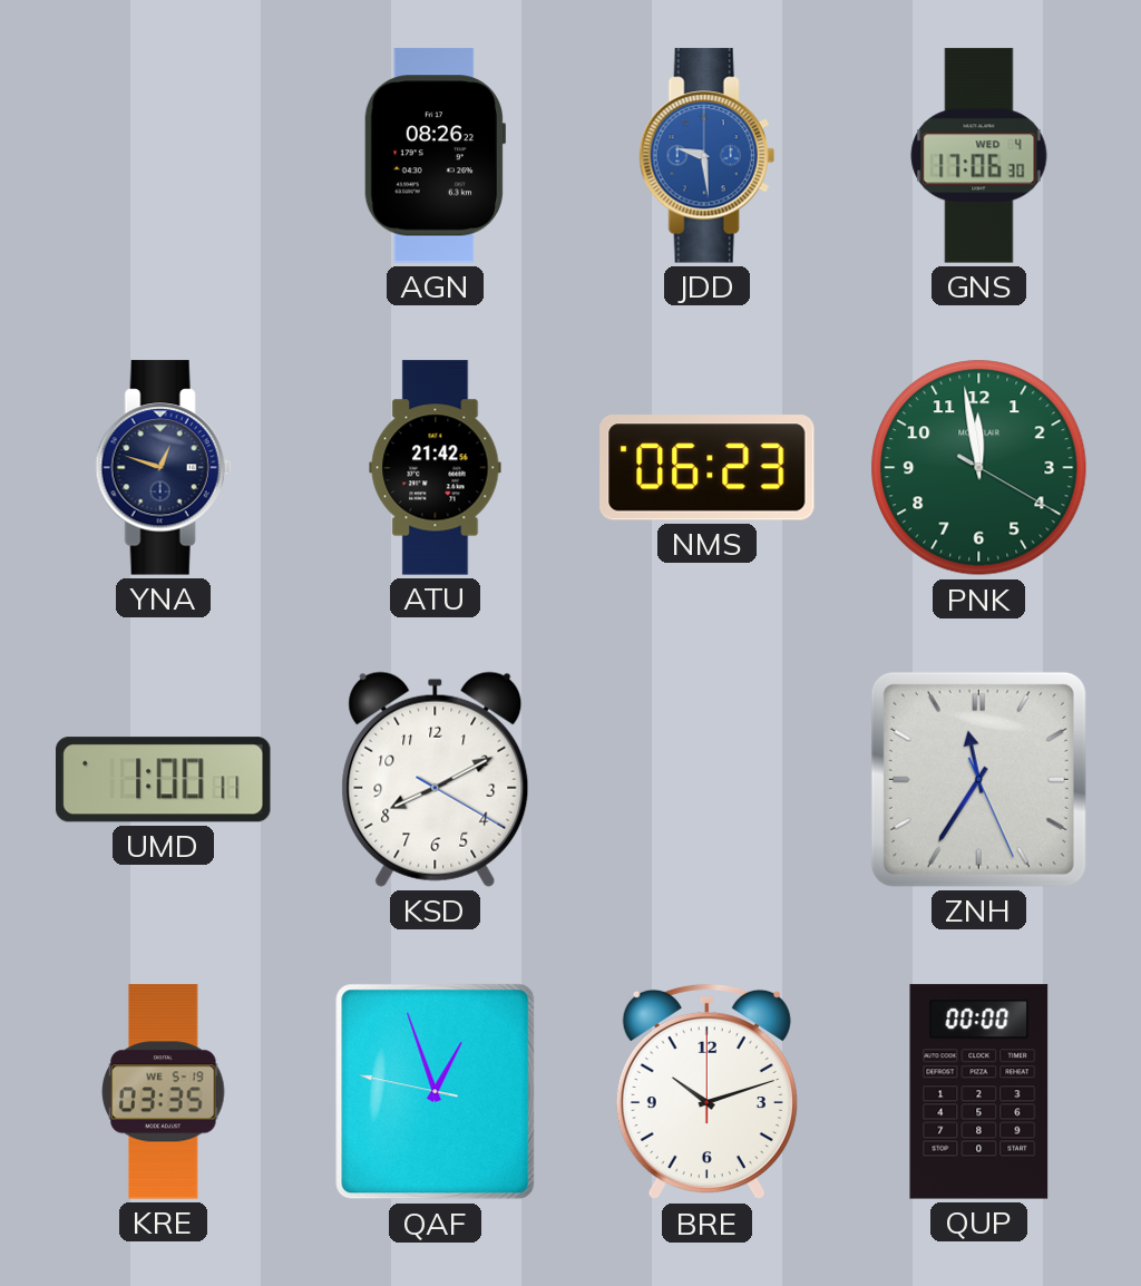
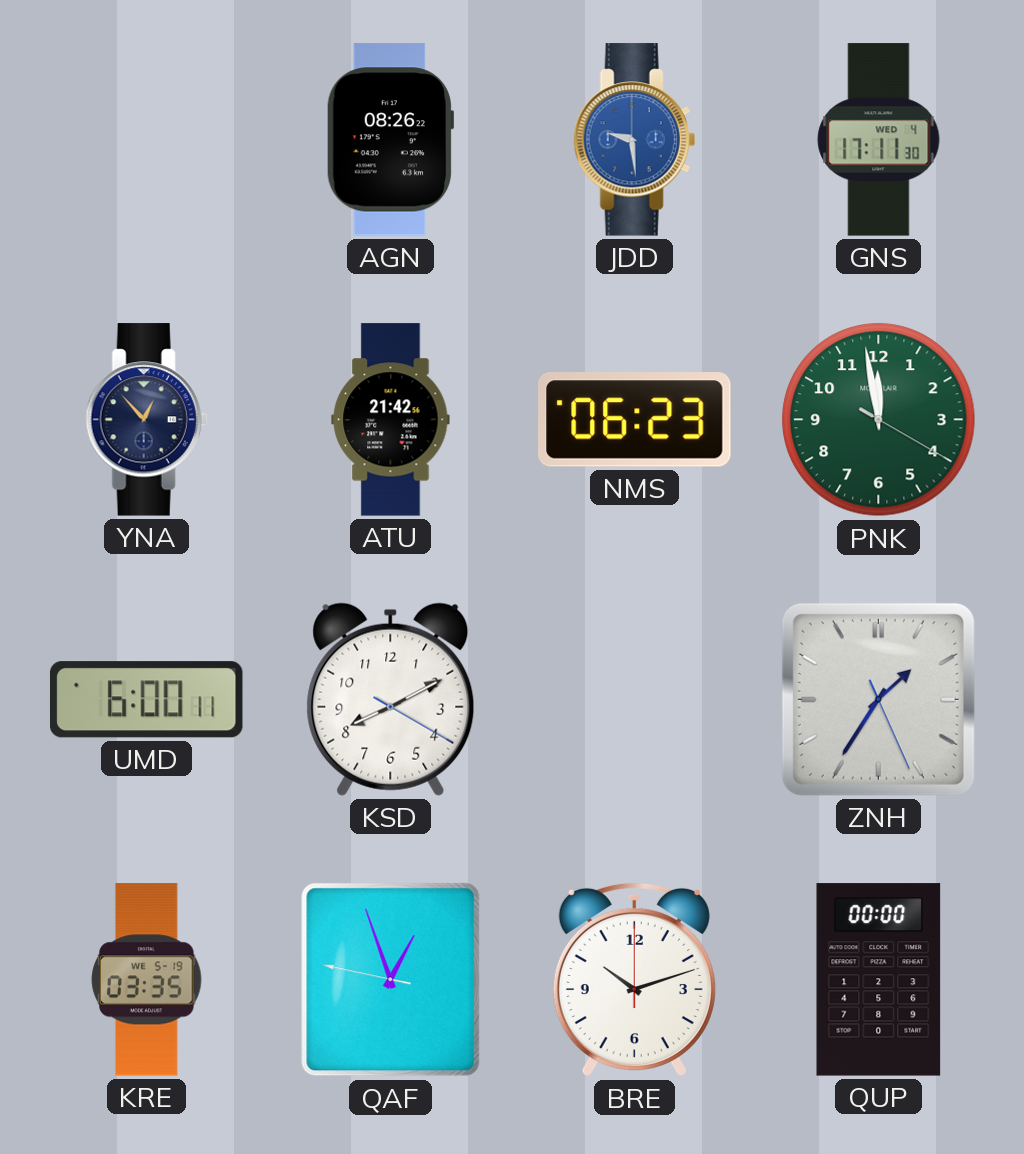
GNS: 17:06 -> 17:11
YNA: 12:48 -> 12:53
UMD: 1:00 -> 6:00
ZNH: 11:35 -> 1:35
